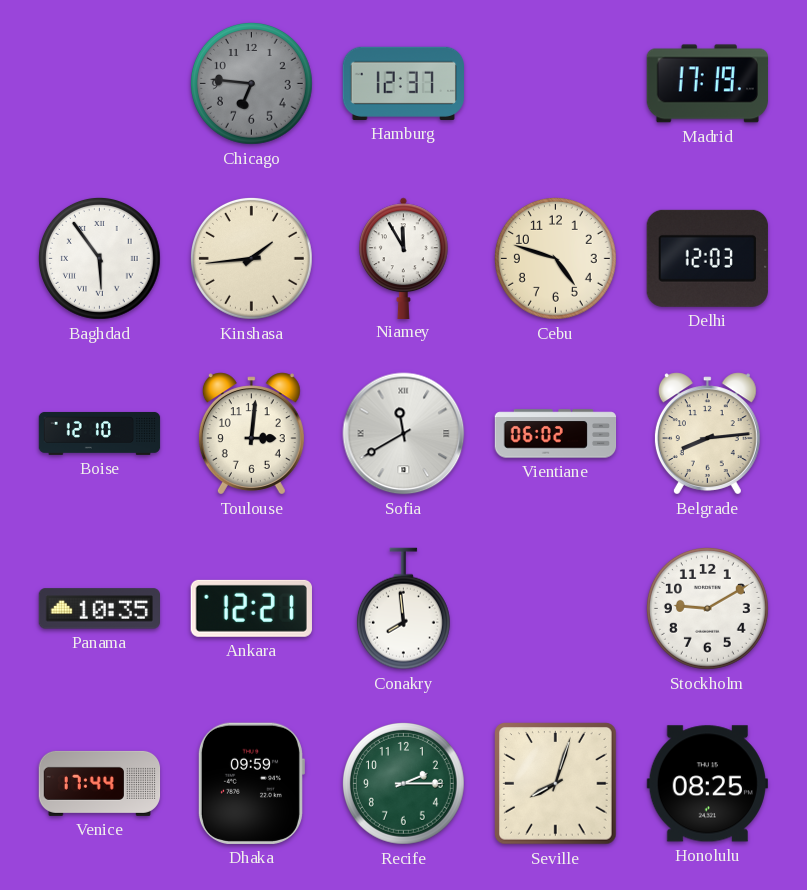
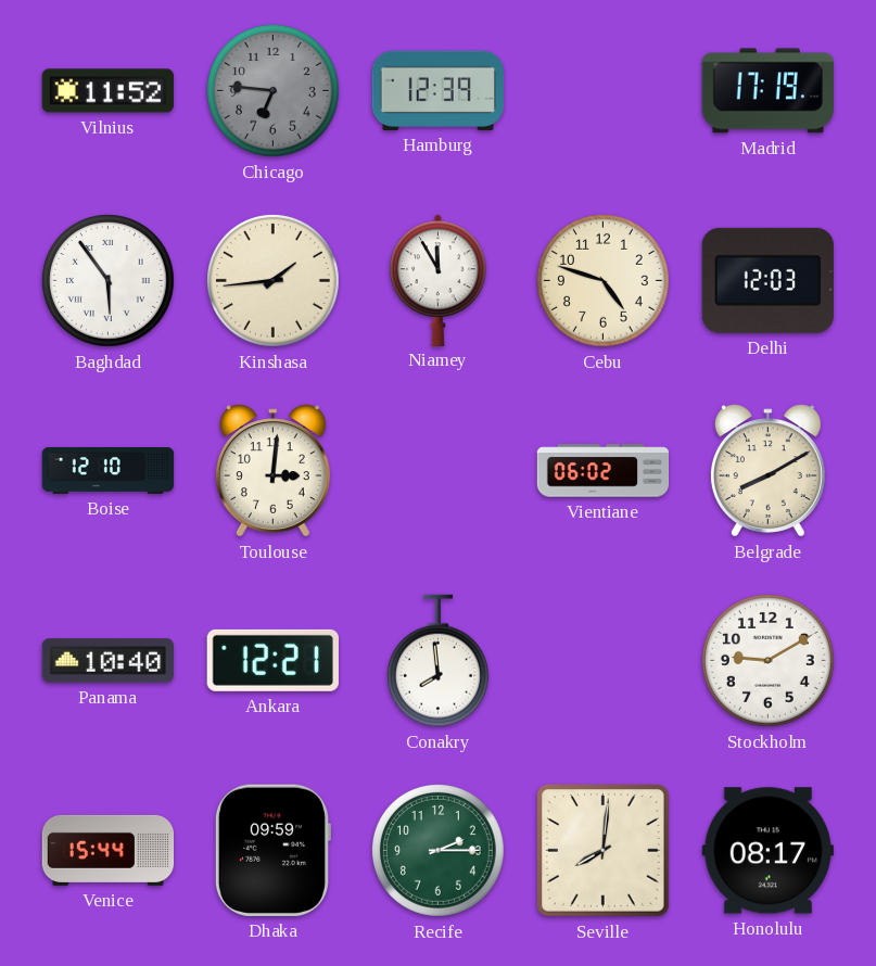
Vilnius: none -> 11:52
Hamburg: 12:37 -> 12:39
Sofia: 11:40 -> none
Belgrade: 8:14 -> 8:10
Panama: 10:35 -> 10:40
Venice: 17:44 -> 15:44
Seville: 8:03 -> 8:01
Honolulu: 08:25 -> 08:17
